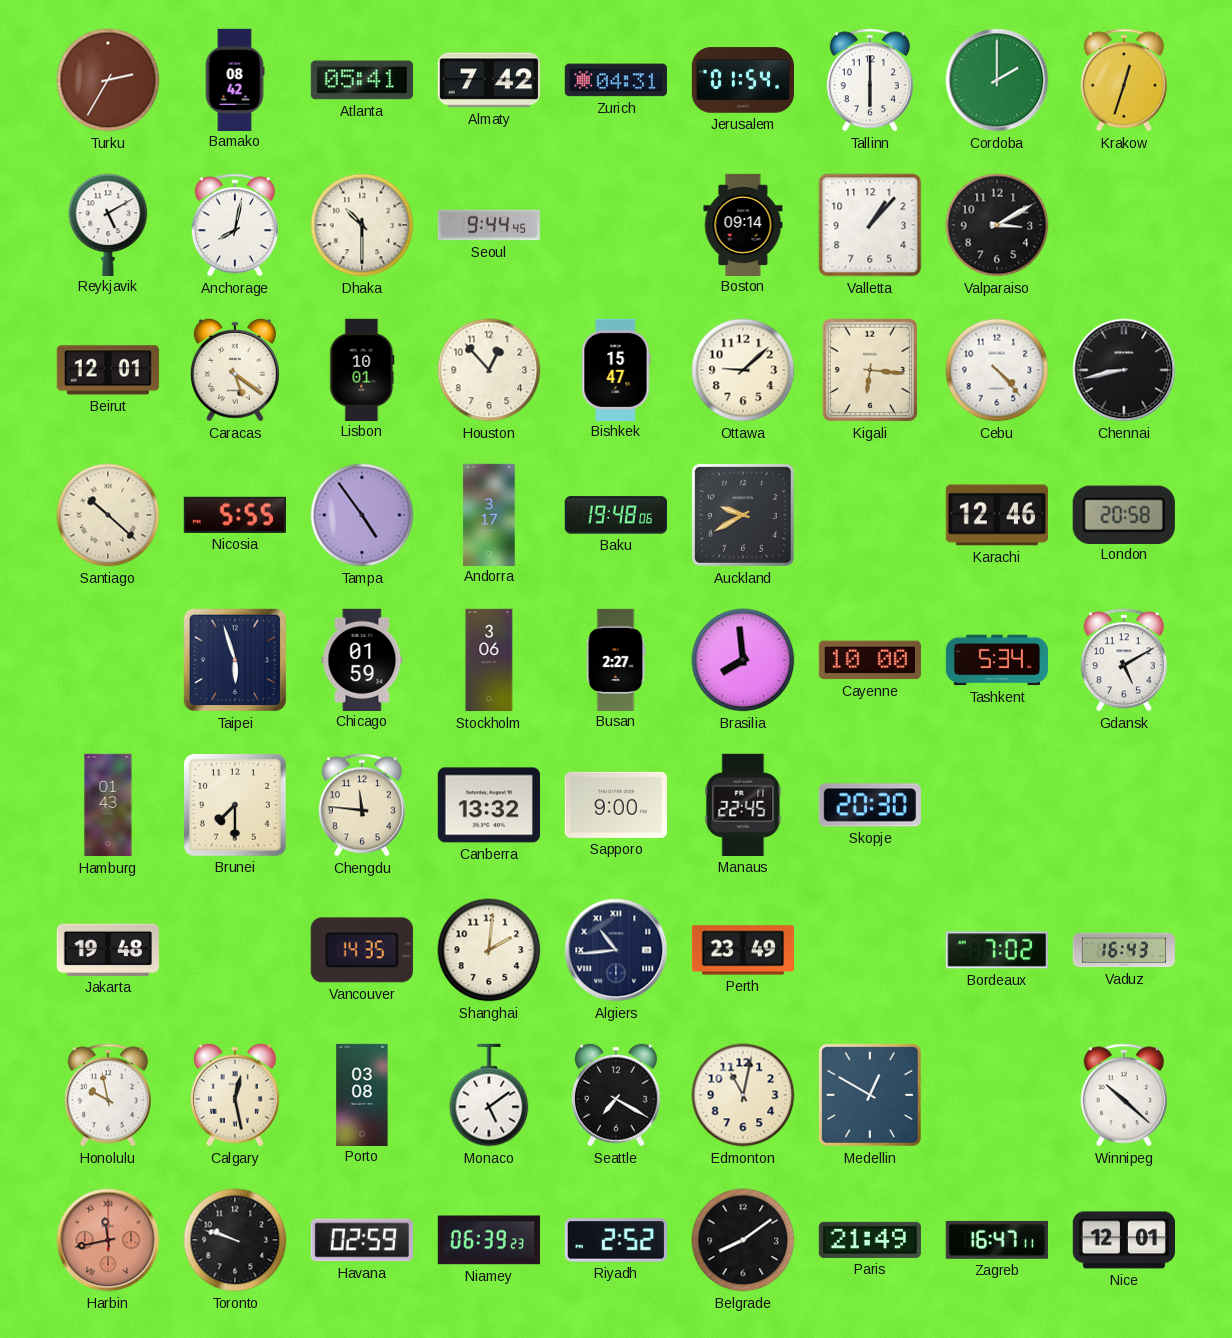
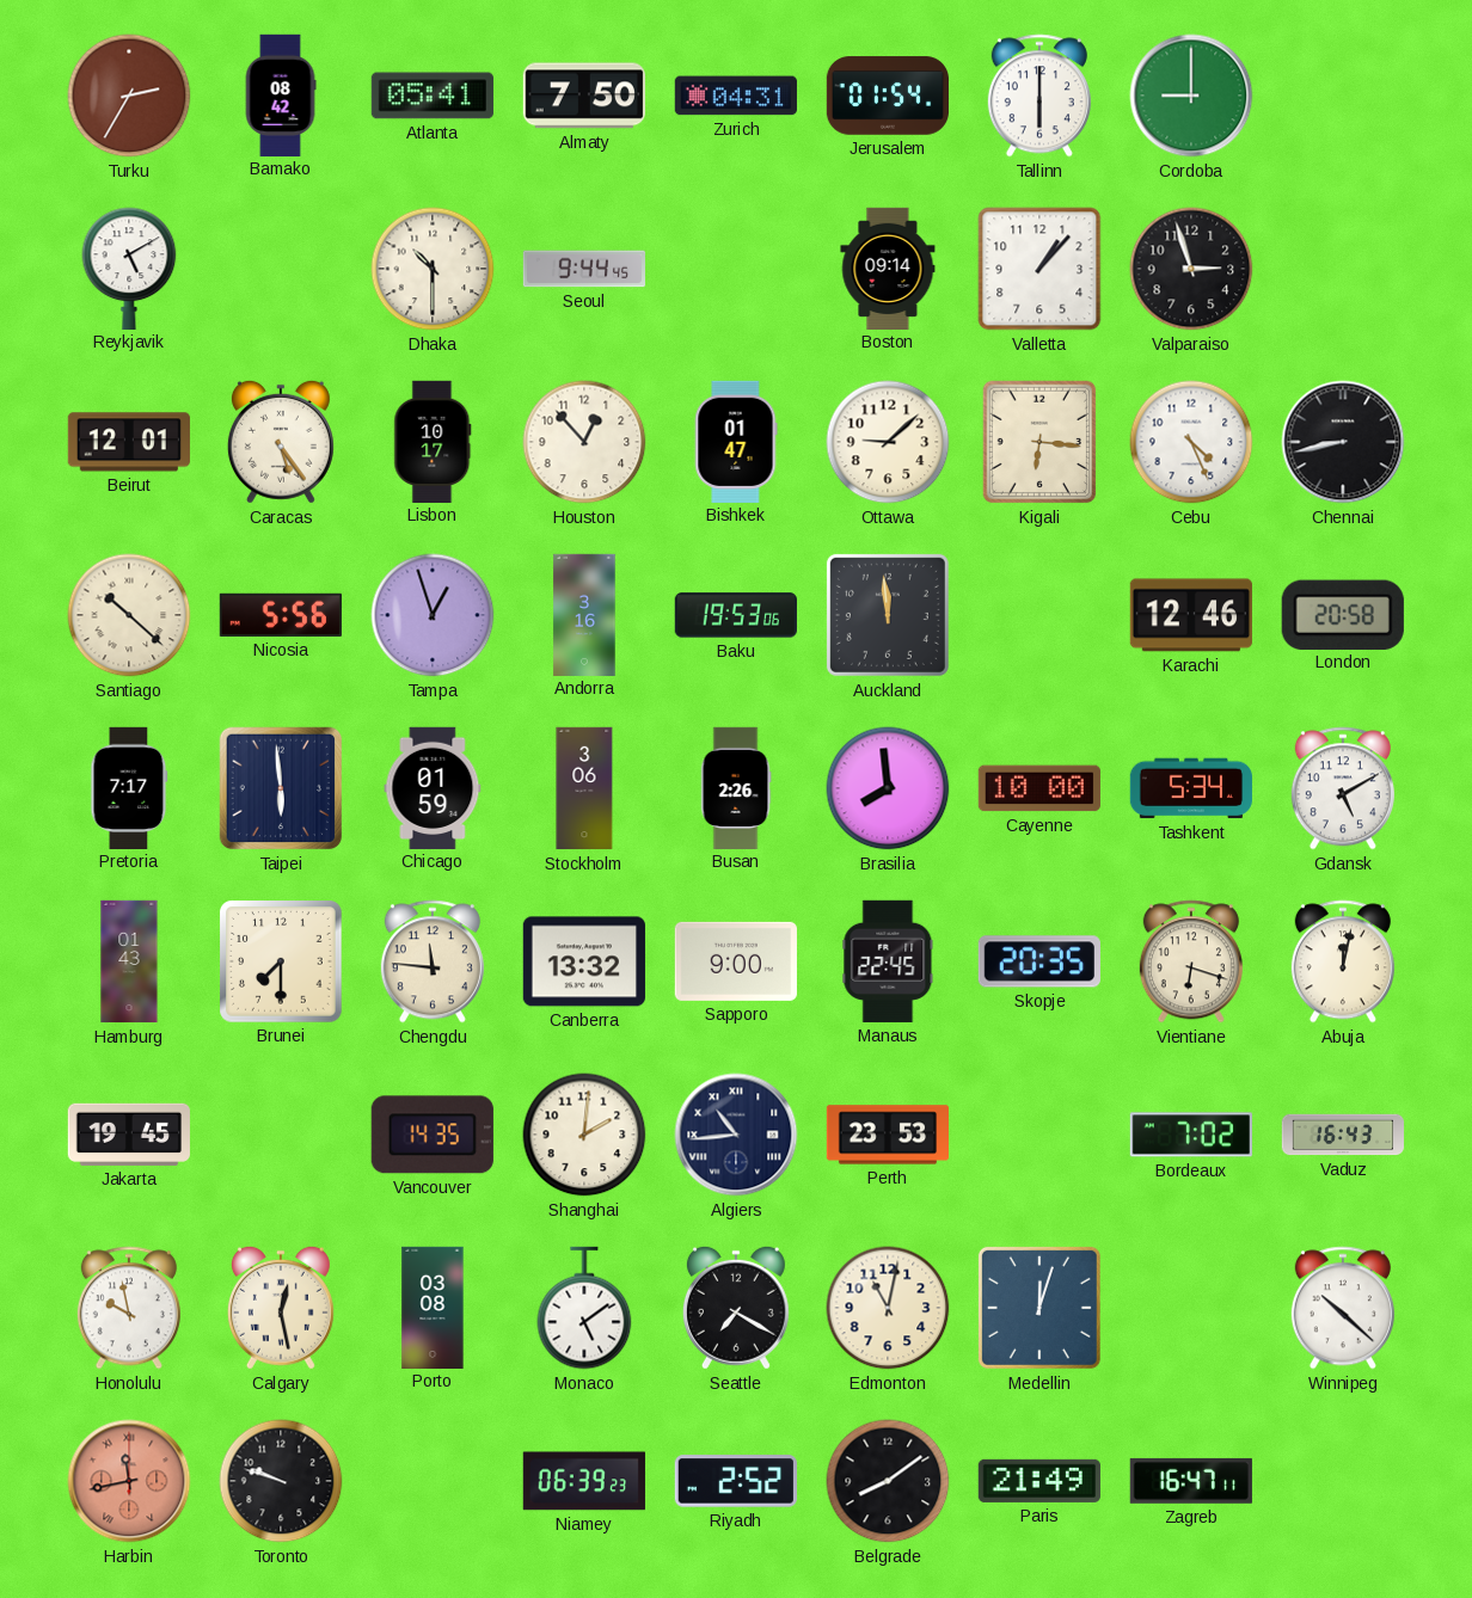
Almaty: 7:42 -> 7:50
Cordoba: 2:00 -> 9:00
Krakow: 12:33 -> none
Anchorage: 8:02 -> none
Valparaiso: 3:10 -> 2:57
Caracas: 5:21 -> 5:24
Lisbon: 10:01 -> 10:17
Bishkek: 15:47 -> 01:47
Cebu: 4:23 -> 4:26
Nicosia: 5:55 -> 5:56
Tampa: 4:54 -> 12:57
Andorra: 3:17 -> 3:16
Baku: 19:48 -> 19:53
Auckland: 9:40 -> 11:59
Pretoria: none -> 7:17
Taipei: 5:57 -> 5:59
Busan: 2:27 -> 2:26
Skopje: 20:30 -> 20:35
Vientiane: none -> 6:18
Abuja: none -> 12:02
Jakarta: 19:48 -> 19:45
Perth: 23:49 -> 23:53
Medellin: 12:50 -> 12:03
Havana: 02:59 -> none
Nice: 12:01 -> none
